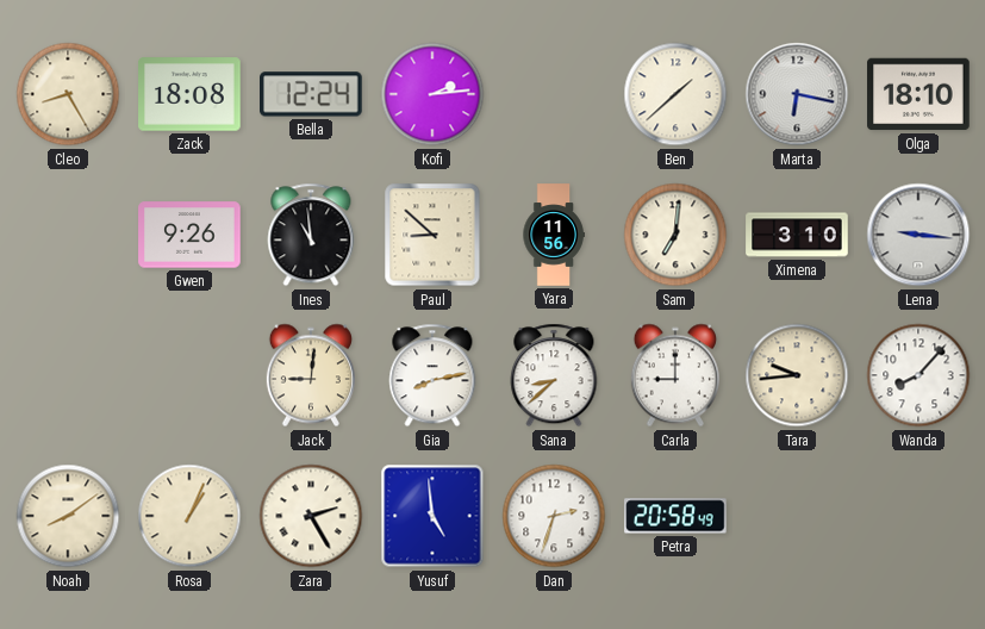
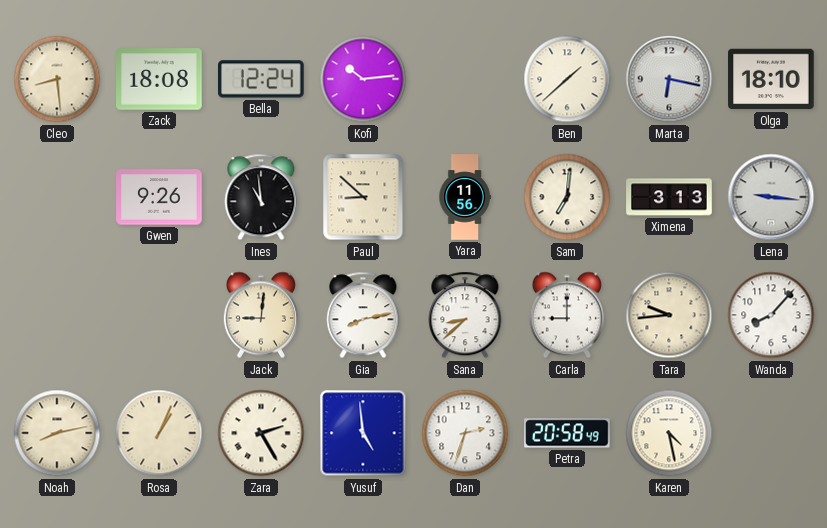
Cleo: 8:25 -> 8:29
Kofi: 2:14 -> 10:14
Ximena: 3:10 -> 3:13
Noah: 8:09 -> 8:13
Karen: none -> 4:28
